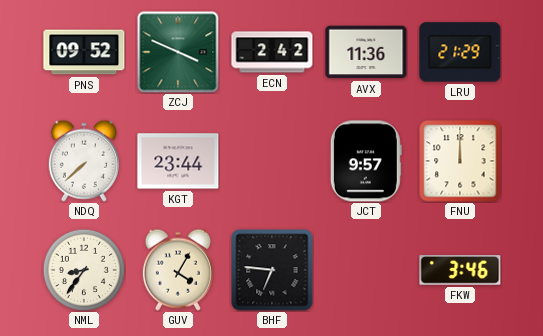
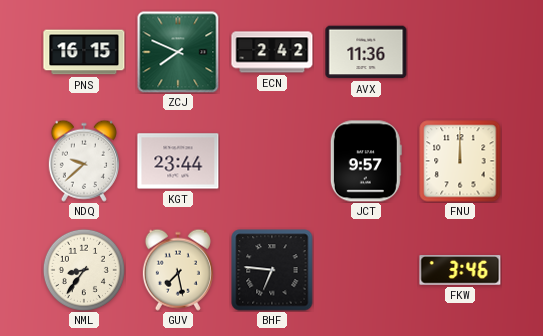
PNS: 09:52 -> 16:15
ZCJ: 3:49 -> 7:49
LRU: 21:29 -> none
NDQ: 7:38 -> 9:38
GUV: 4:05 -> 7:28
